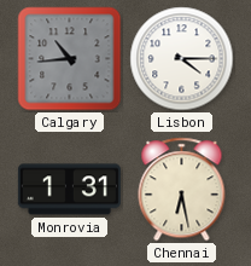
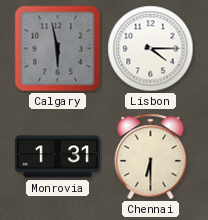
Calgary: 10:44 -> 5:58
Chennai: 6:28 -> 6:30
